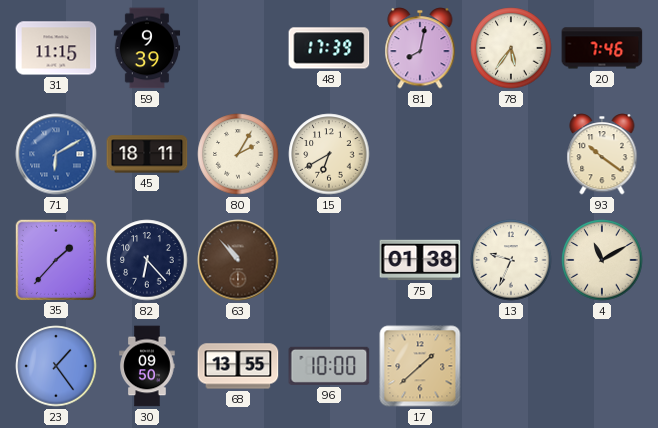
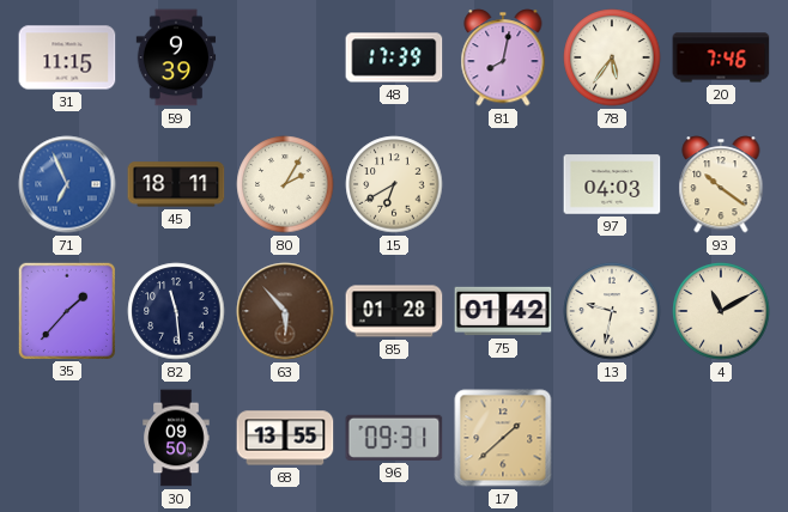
71: 6:10 -> 6:56
97: none -> 04:03
82: 6:23 -> 11:29
63: 10:53 -> 5:53
85: none -> 01:28
75: 01:38 -> 01:42
13: 9:34 -> 9:32
23: 1:24 -> none
96: 10:00 -> 09:31
